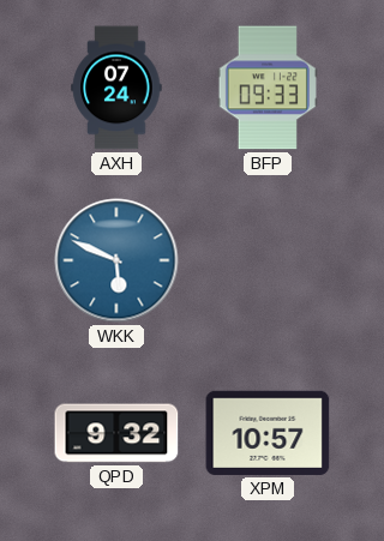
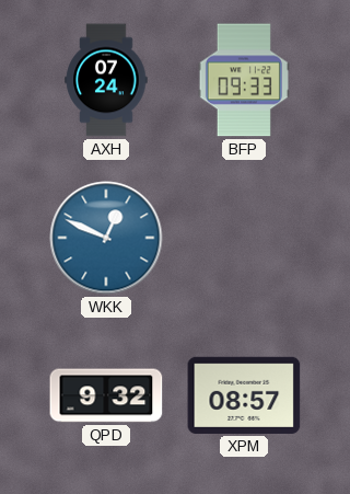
WKK: 5:49 -> 12:49
XPM: 10:57 -> 08:57
